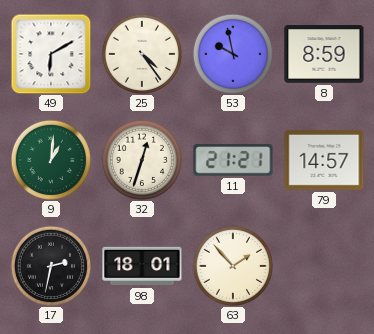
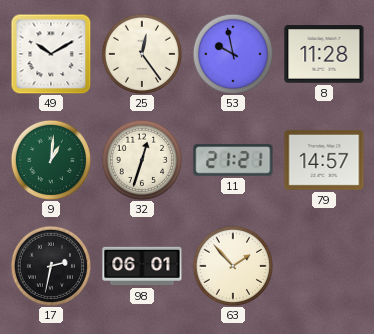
49: 6:10 -> 10:10
25: 4:24 -> 12:24
8: 8:59 -> 11:28
98: 18:01 -> 06:01
